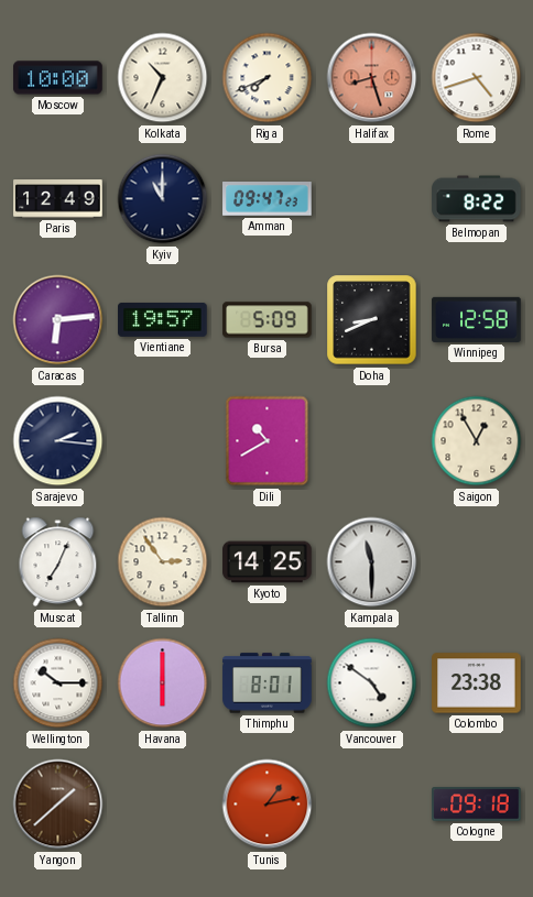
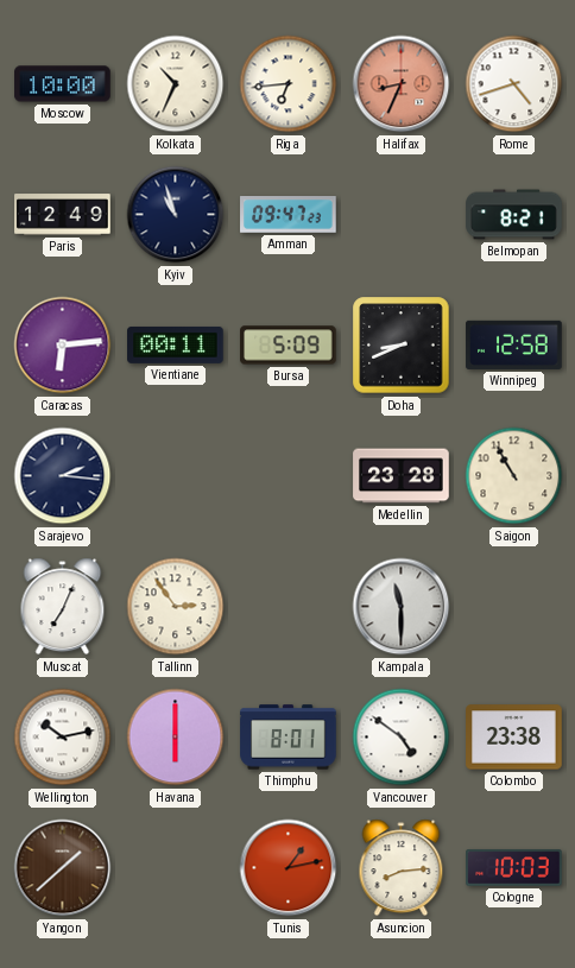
Riga: 7:41 -> 6:44
Halifax: 8:27 -> 8:34
Kyiv: 11:00 -> 10:57
Belmopan: 8:22 -> 8:21
Vientiane: 19:57 -> 00:11
Dili: 10:40 -> none
Medellin: none -> 23:28
Saigon: 12:55 -> 10:55
Kyoto: 14:25 -> none
Wellington: 10:15 -> 10:13
Asuncion: none -> 8:14
Cologne: 09:18 -> 10:03
